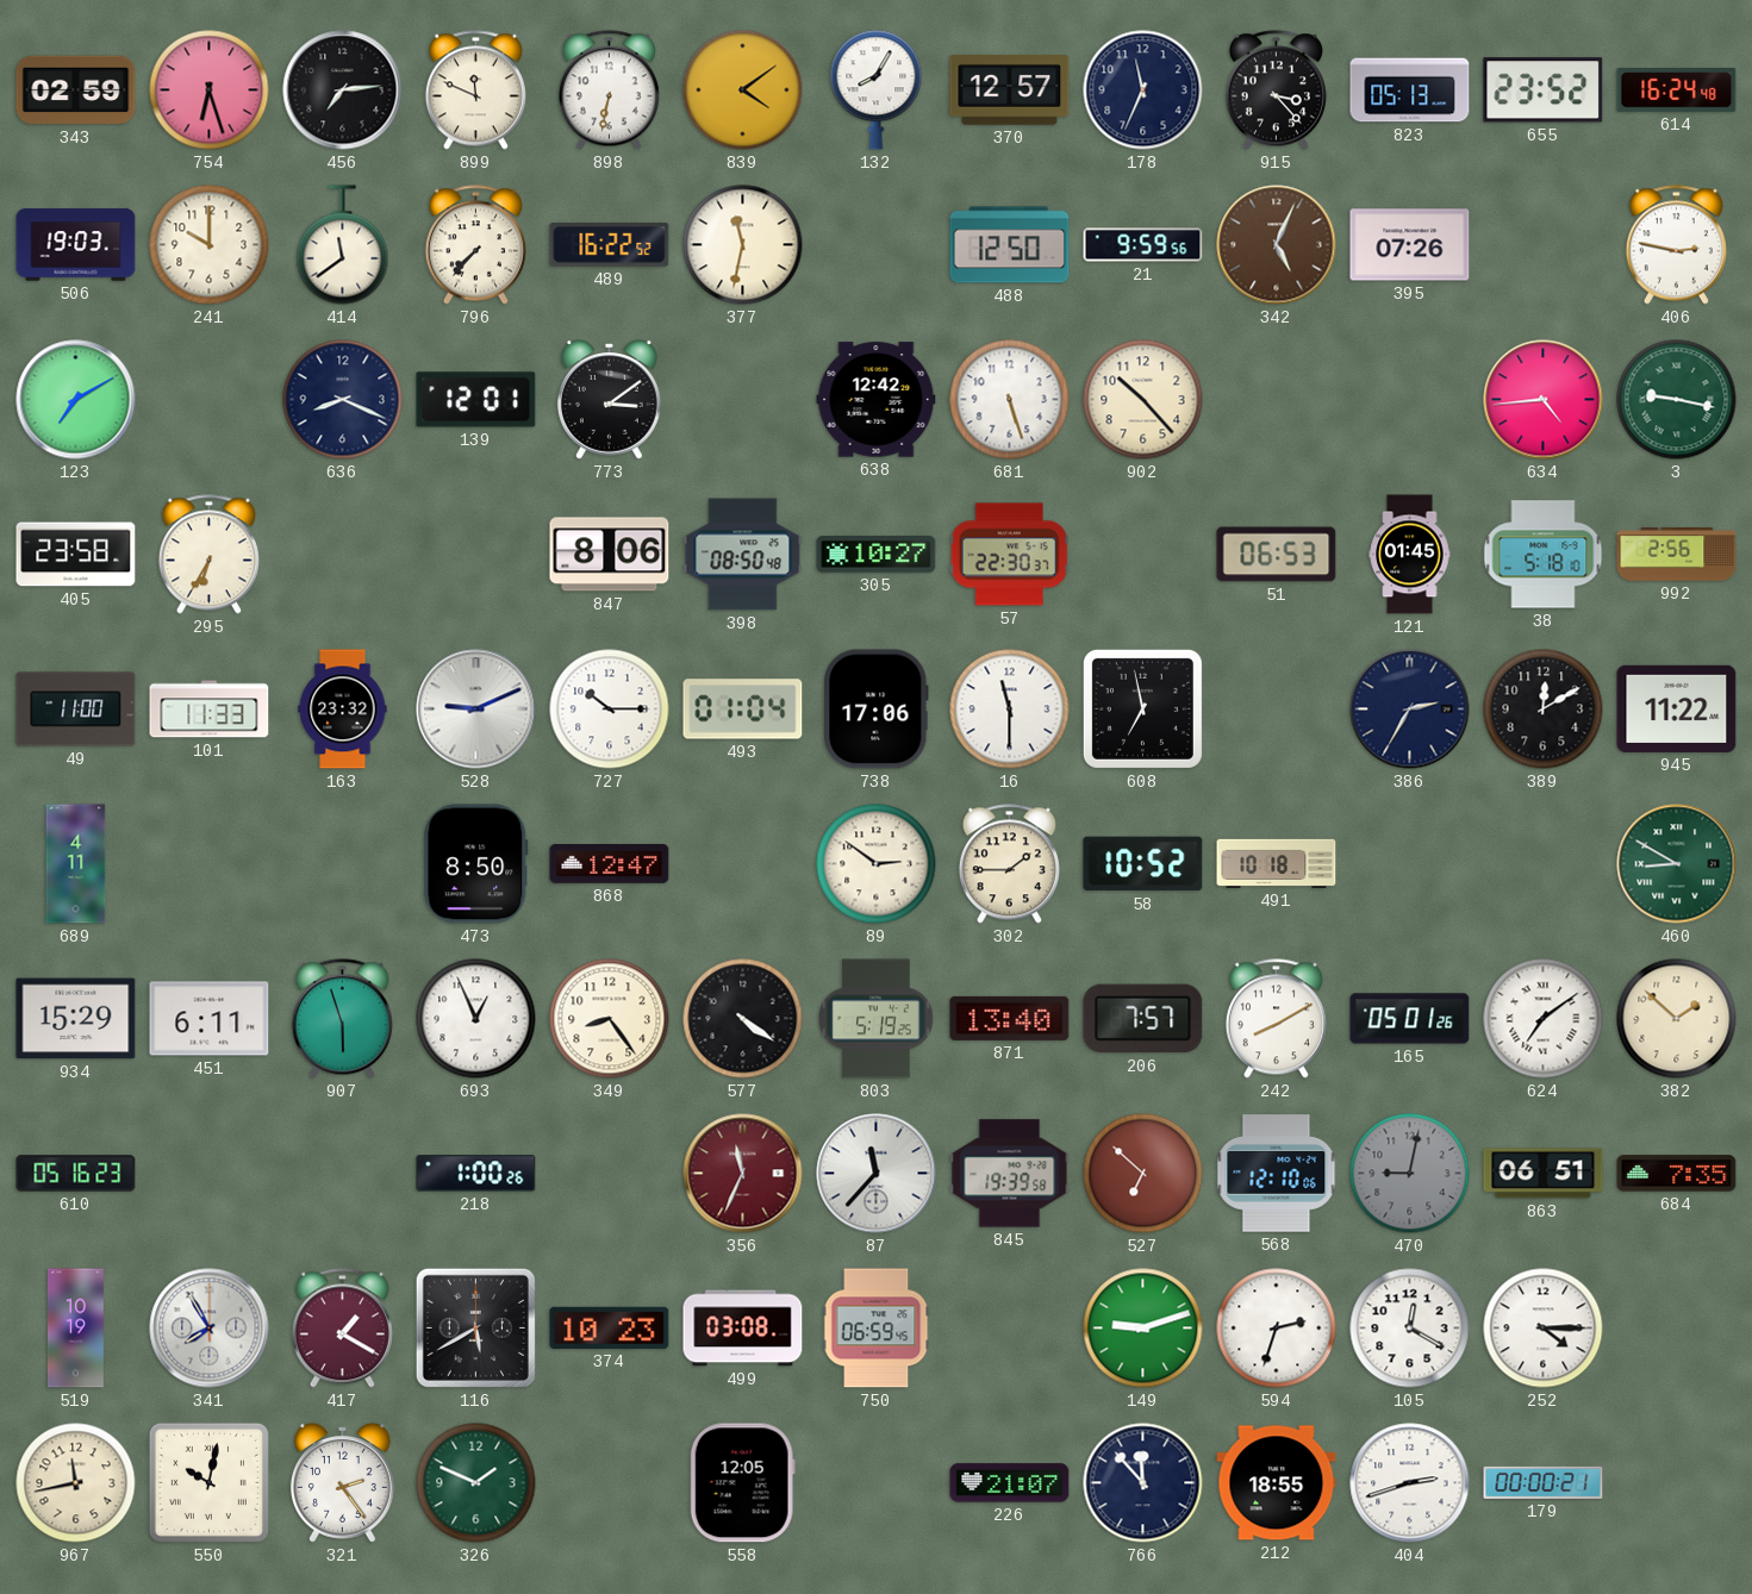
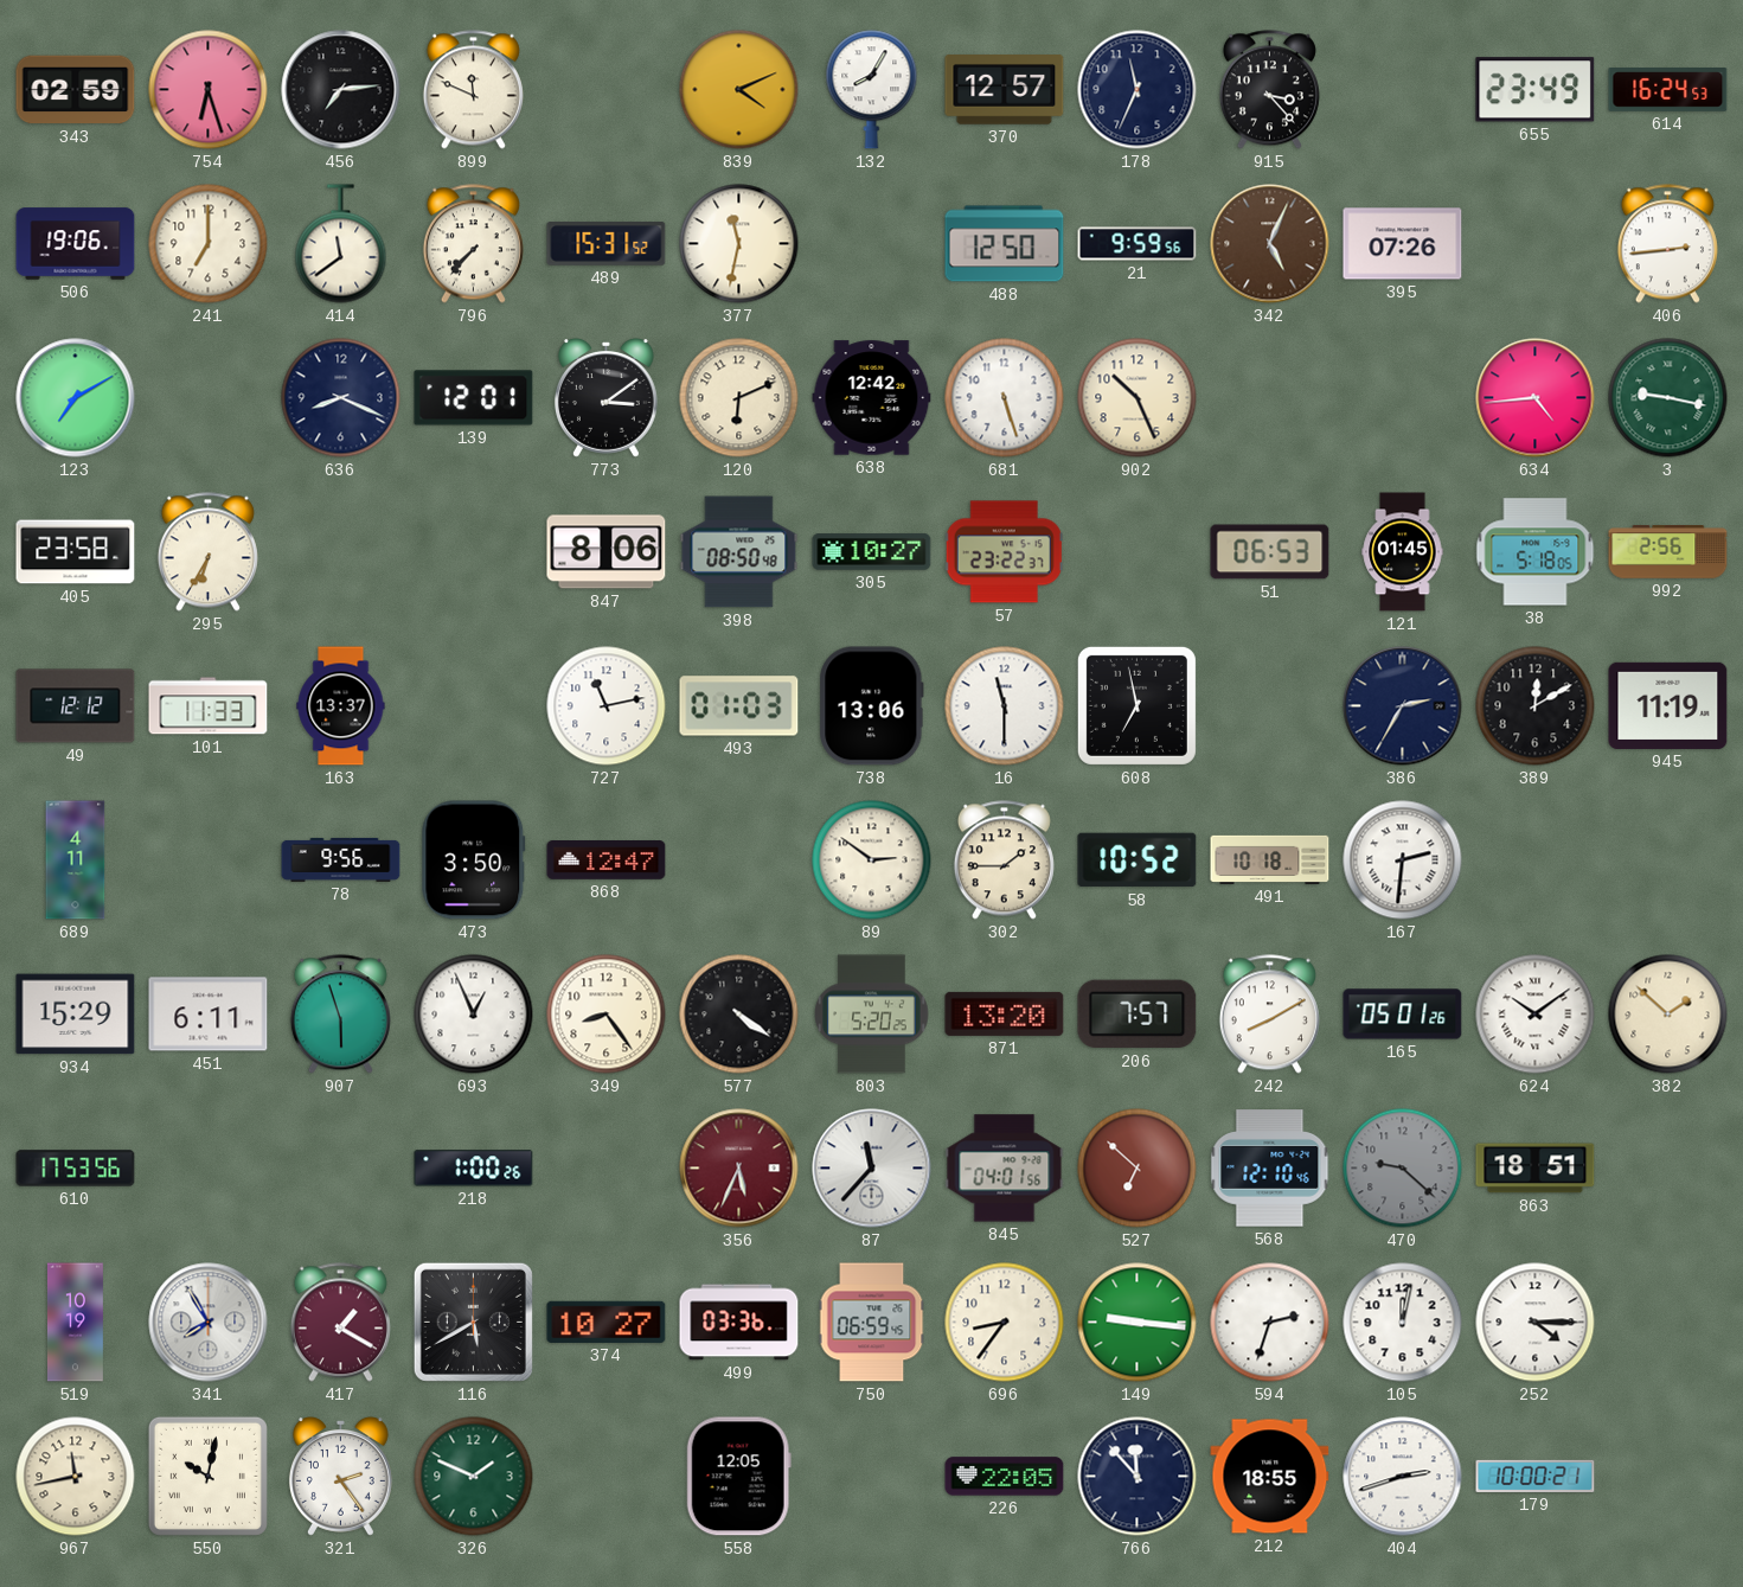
898: 6:32 -> none
839: 4:09 -> 4:11
823: 05:13 -> none
655: 23:52 -> 23:49
614: 16:24:48 -> 16:24:53
506: 19:03 -> 19:06
241: 10:00 -> 7:00
489: 16:22 -> 15:31
406: 2:47 -> 2:44
120: none -> 6:11
902: 10:23 -> 10:26
57: 22:30 -> 23:22
38: 5:18:10 -> 5:18:05
49: 11:00 -> 12:12
163: 23:32 -> 13:37
528: 9:11 -> none
727: 10:15 -> 11:13
493: 01:04 -> 01:03
738: 17:06 -> 13:06
945: 11:22 -> 11:19
78: none -> 9:56
473: 8:50 -> 3:50
167: none -> 2:31
460: 8:50 -> none
803: 5:19 -> 5:20
871: 13:40 -> 13:20
624: 7:09 -> 10:09
610: 05:16 -> 17:53
356: 11:34 -> 5:34
845: 19:39 -> 04:01
568: 12:10:06 -> 12:10:46
470: 9:02 -> 9:22
863: 06:51 -> 18:51
684: 7:35 -> none
374: 10:23 -> 10:27
499: 03:08 -> 03:36
696: none -> 8:36
149: 9:12 -> 9:16
105: 12:20 -> 12:02
226: 21:07 -> 22:05
179: 00:00 -> 10:00
